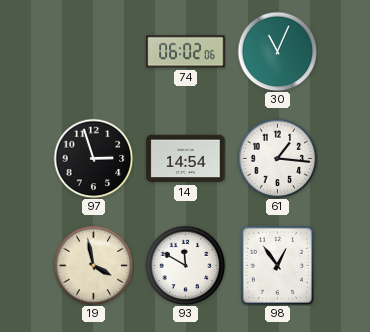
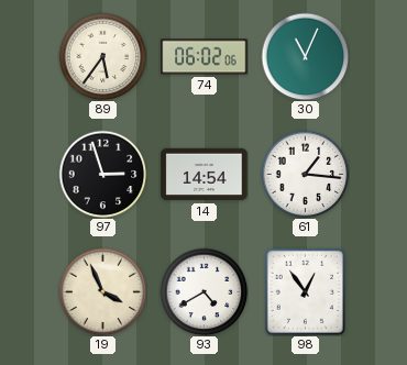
89: none -> 5:36
19: 3:58 -> 3:56
93: 11:50 -> 4:40
